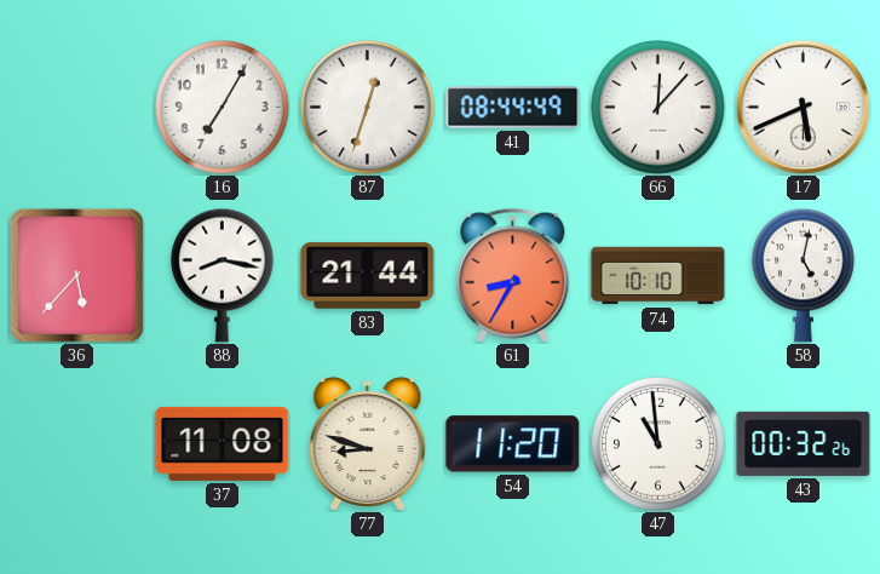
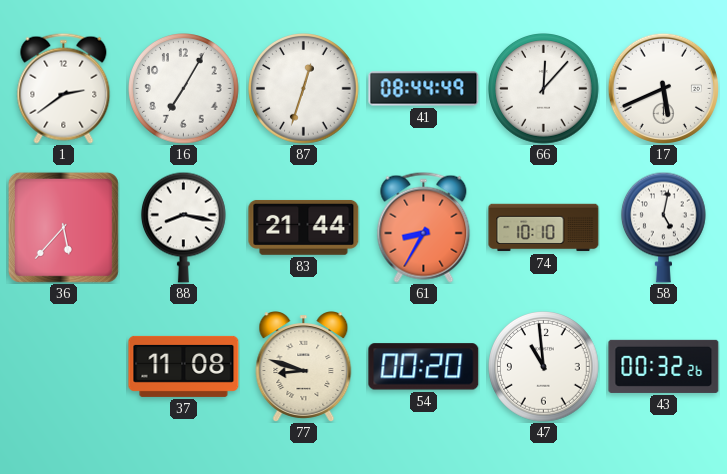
1: none -> 2:39
54: 11:20 -> 00:20
